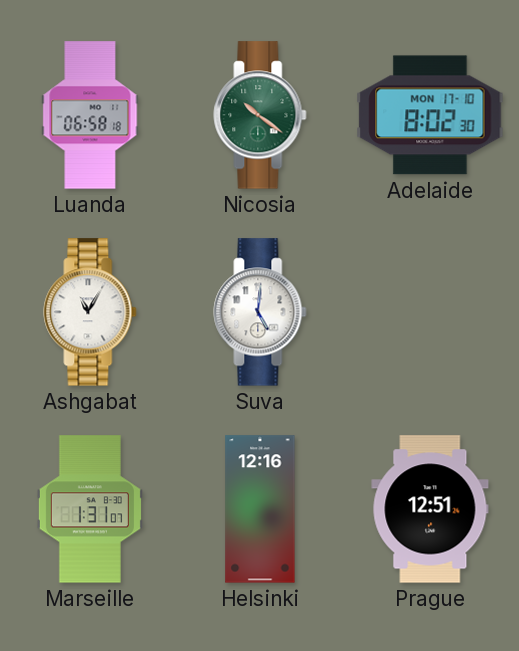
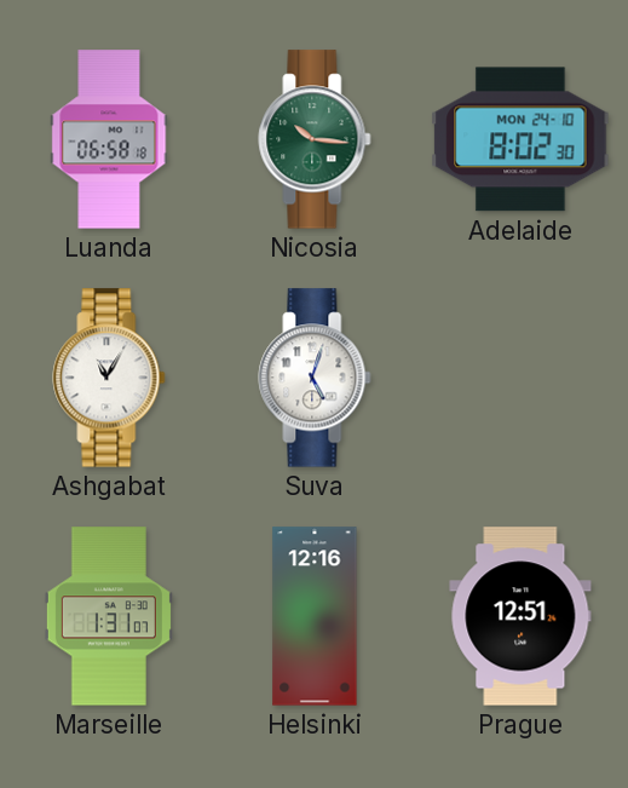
Nicosia: 10:21 -> 10:16
Adelaide date: MON 17-10 -> MON 24-10
Suva: 5:01 -> 5:03
